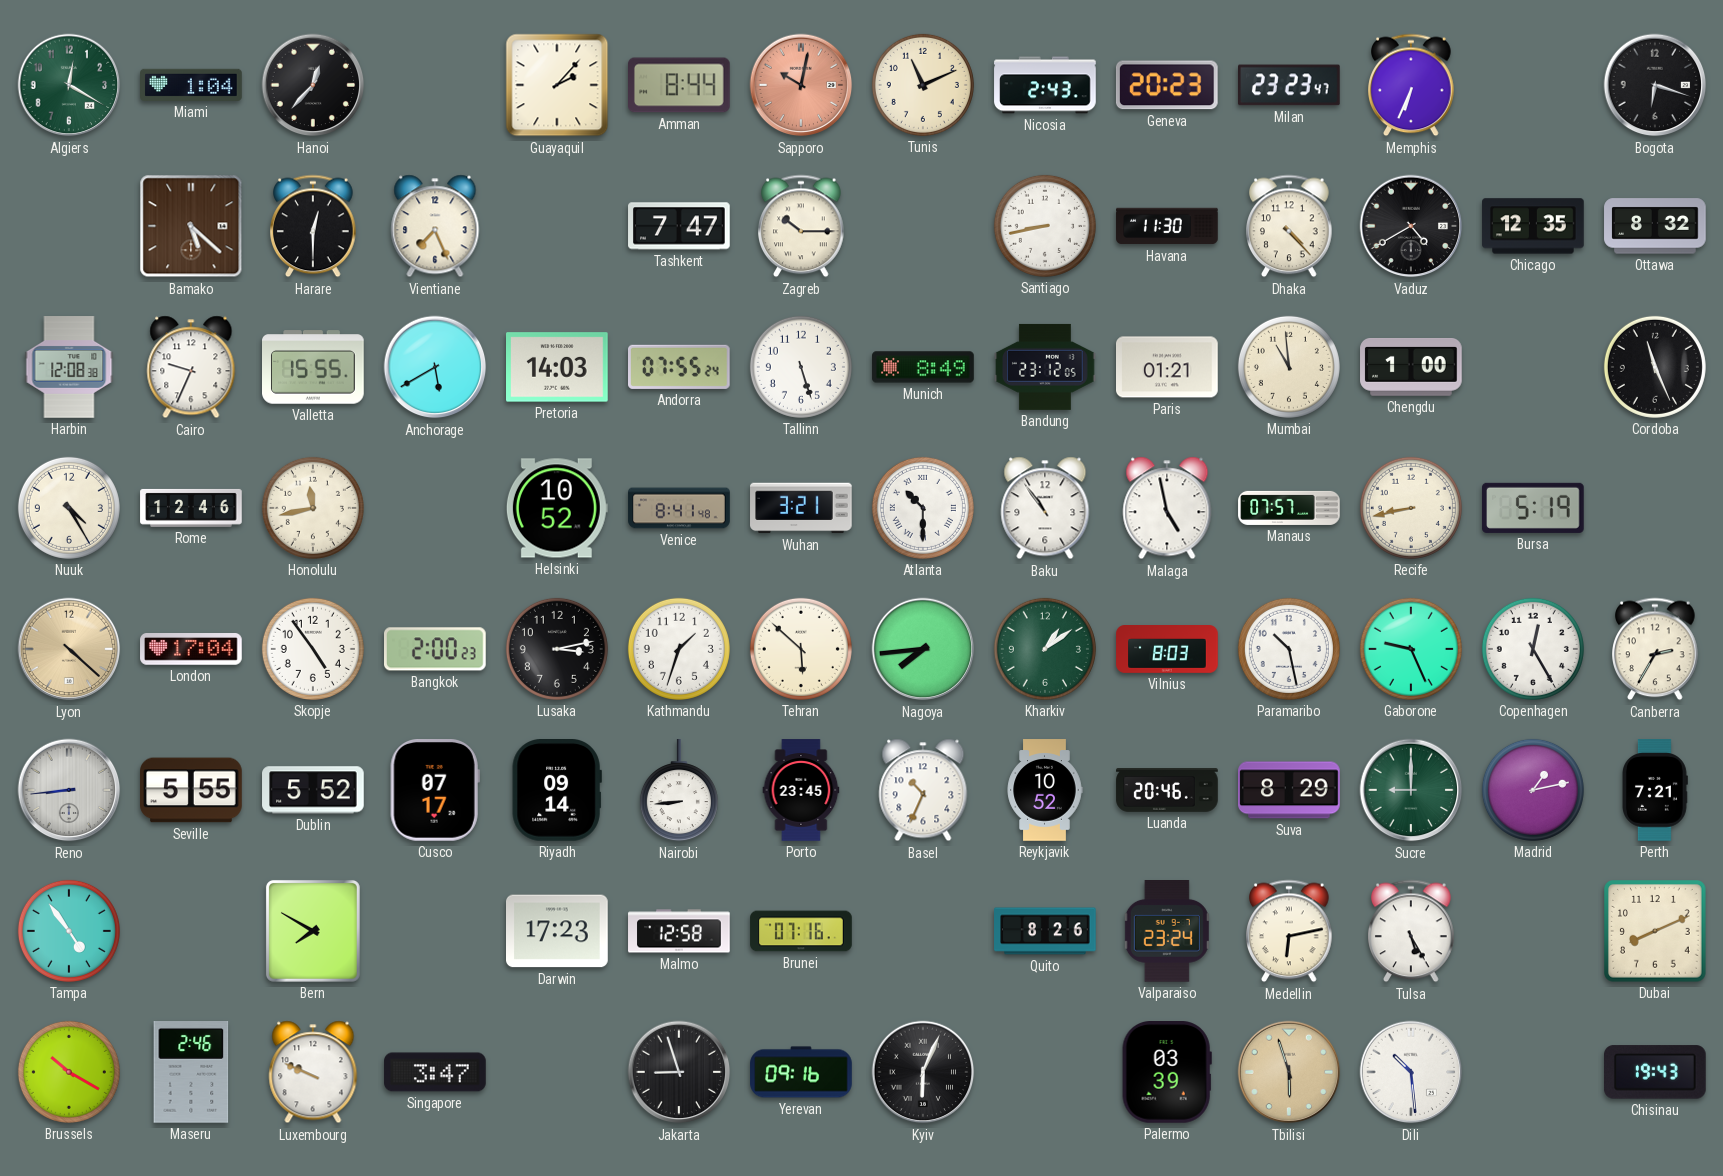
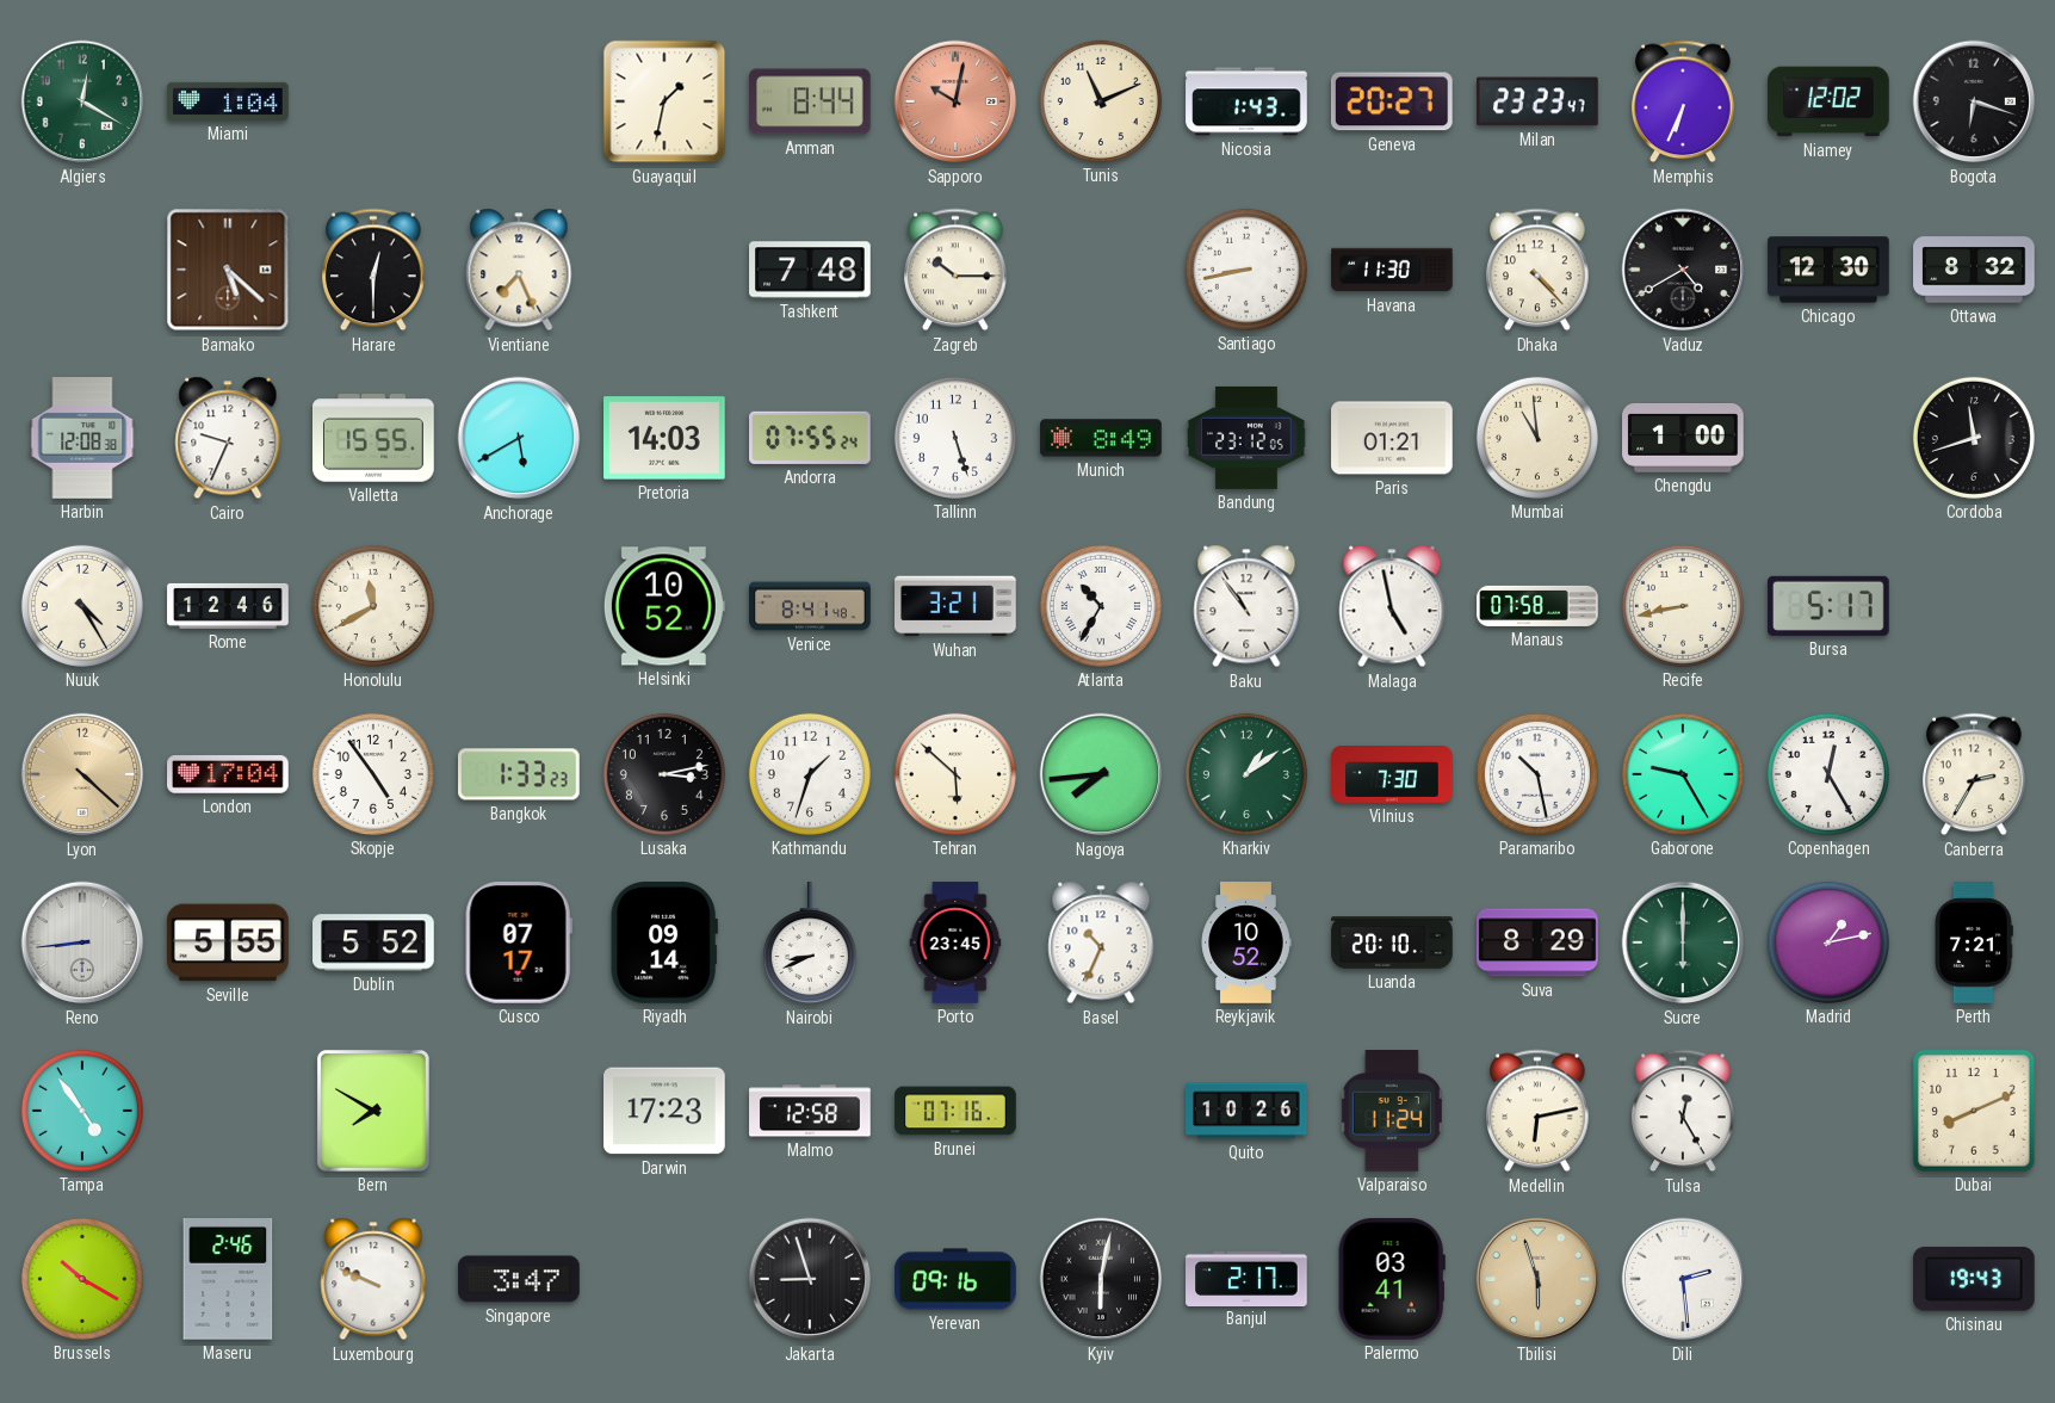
Hanoi: 12:37 -> none
Guayaquil: 2:07 -> 1:32
Nicosia: 2:43 -> 1:43
Geneva: 20:23 -> 20:27
Niamey: none -> 12:02
Tashkent: 7:47 -> 7:48
Chicago: 12:35 -> 12:30
Cordoba: 11:26 -> 11:42
Honolulu: 11:43 -> 11:40
Atlanta: 10:30 -> 10:35
Manaus: 07:57 -> 07:58
Bursa: 5:19 -> 5:17
Bangkok: 2:00 -> 1:33
Vilnius: 8:03 -> 7:30
Gaborone: 9:26 -> 9:25
Nairobi: 8:44 -> 8:41
Luanda: 20:46 -> 20:10
Sucre: 9:00 -> 6:00
Quito: 8:26 -> 10:26
Valparaiso: 23:24 -> 11:24
Tulsa: 5:25 -> 12:25
Kyiv: 6:04 -> 6:02
Banjul: none -> 2:17
Palermo: 03:39 -> 03:41
Dili: 10:29 -> 2:29
